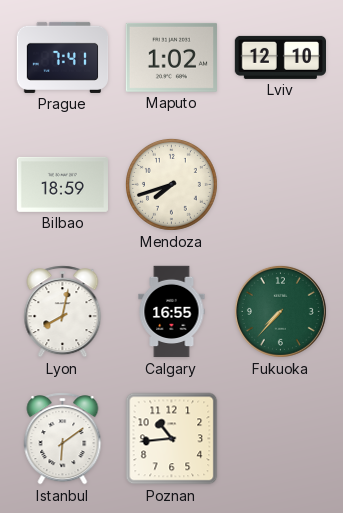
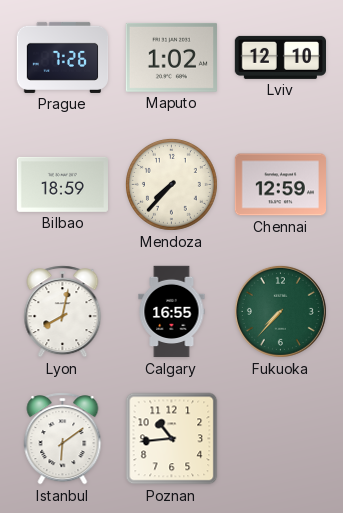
Prague: 7:41 -> 7:26
Mendoza: 7:42 -> 7:37
Chennai: none -> 12:59
